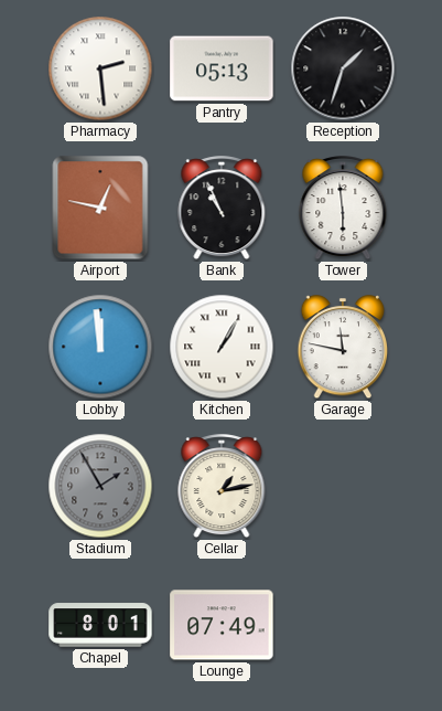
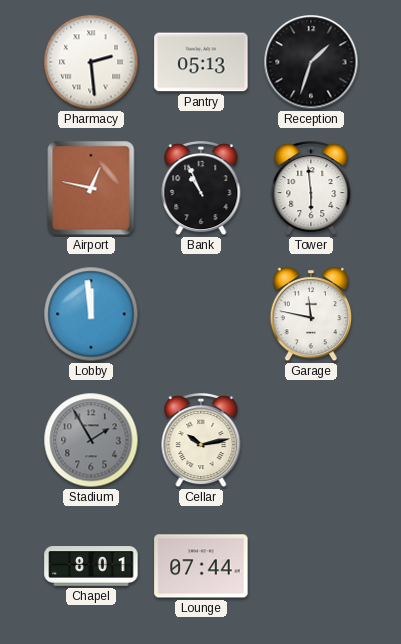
Kitchen: 1:05 -> none
Cellar: 1:13 -> 10:13
Lounge: 07:49 -> 07:44
